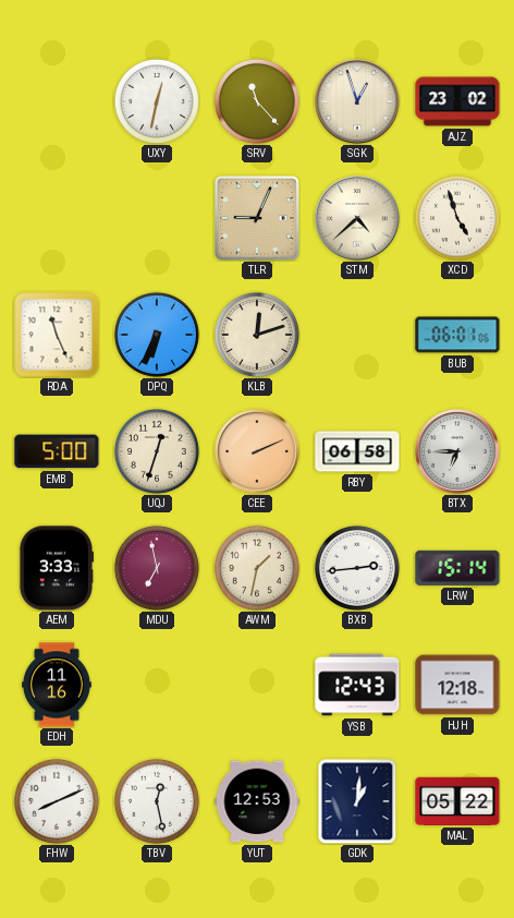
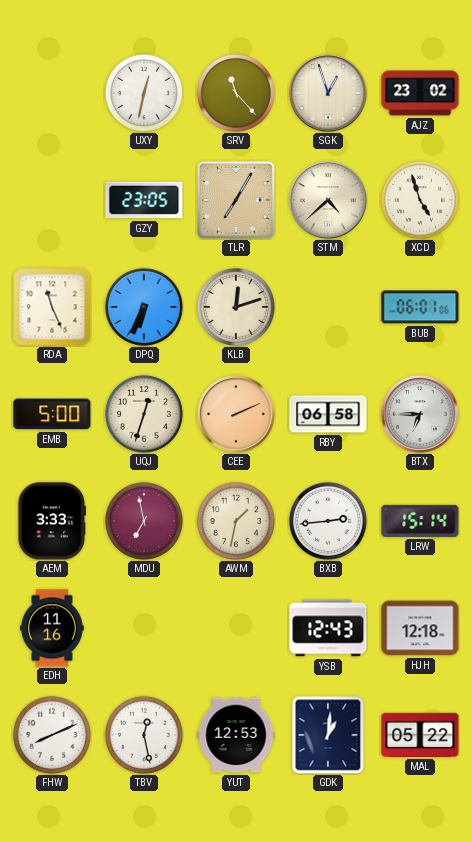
GZY: none -> 23:05
TLR: 9:04 -> 7:05
